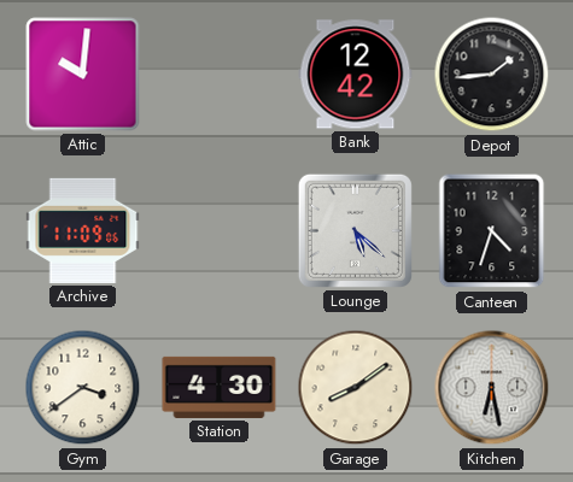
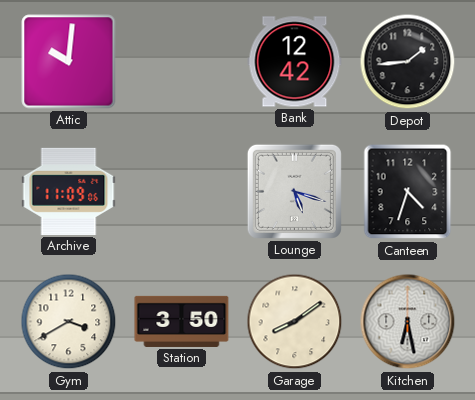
Lounge: 5:22 -> 5:18
Gym: 3:39 -> 3:40
Station: 4:30 -> 3:50
